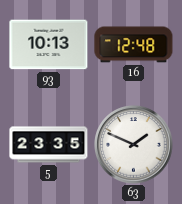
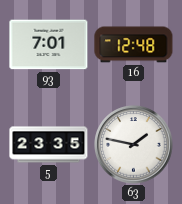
93: 10:13 -> 7:01
63: 1:49 -> 1:47
